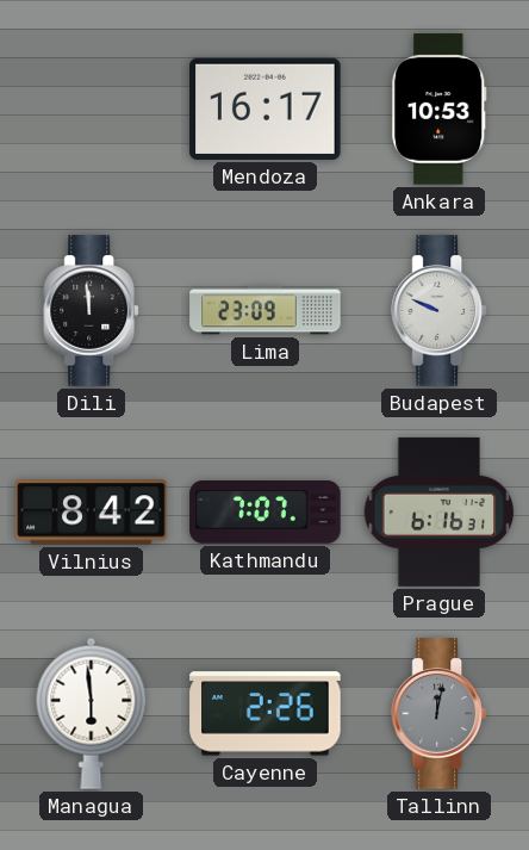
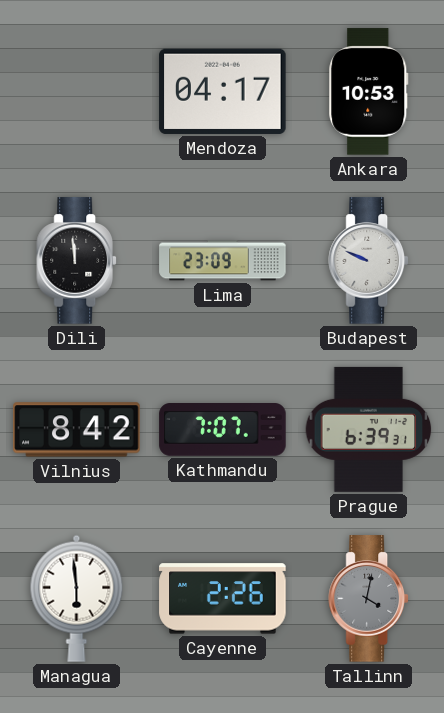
Mendoza: 16:17 -> 04:17
Prague: 6:16 -> 6:39
Tallinn: 12:02 -> 4:02
